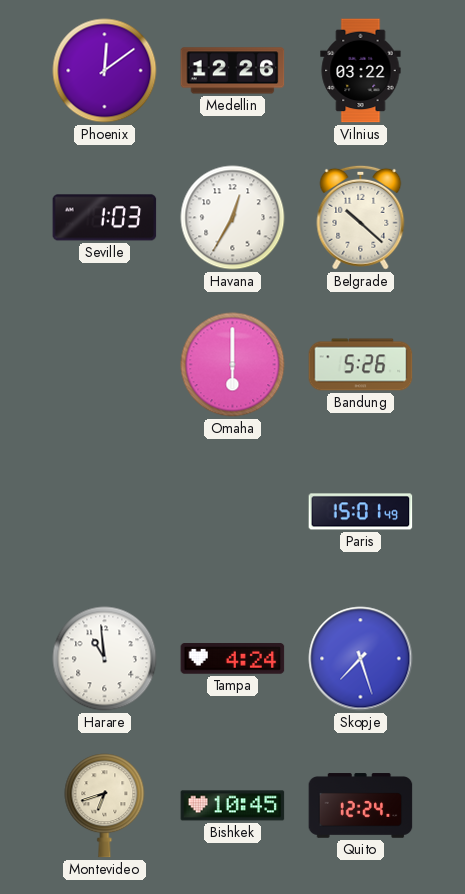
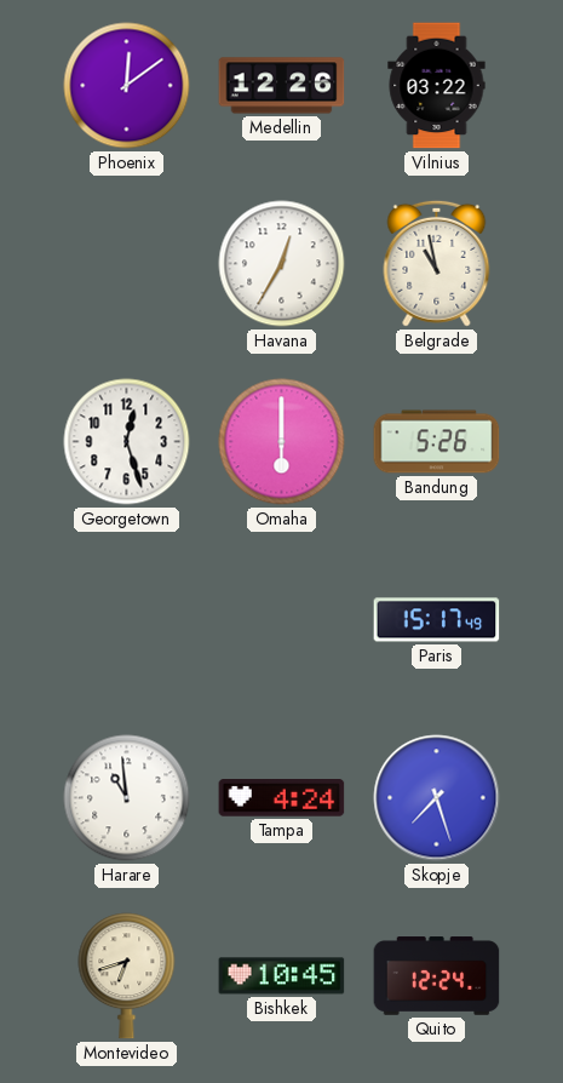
Seville: 1:03 -> none
Belgrade: 10:22 -> 10:58
Georgetown: none -> 12:27
Paris: 15:01 -> 15:17
